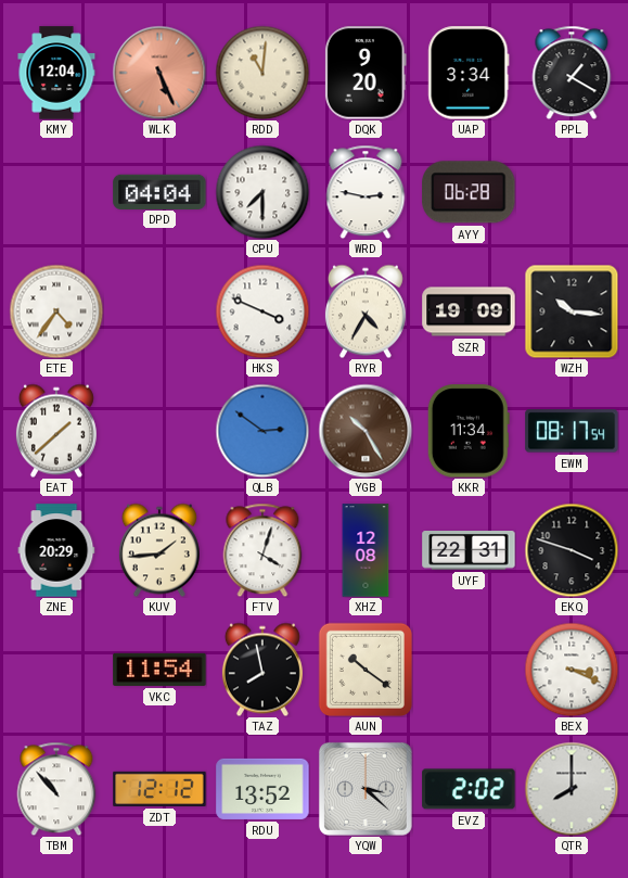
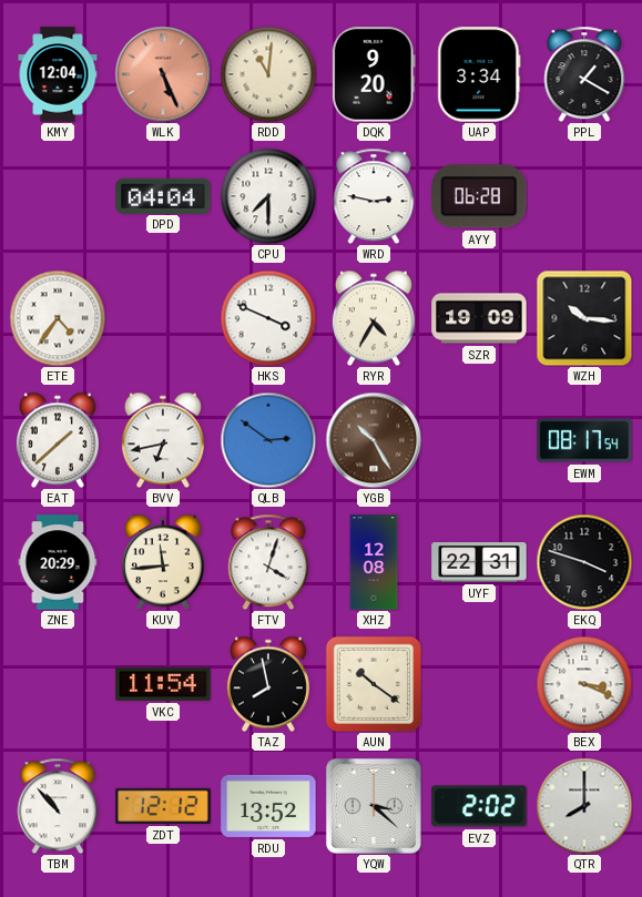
BVV: none -> 6:43
KKR: 11:34 -> none
KUV: 1:44 -> 11:44
